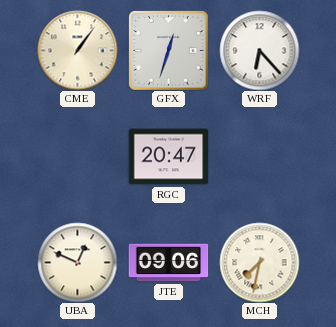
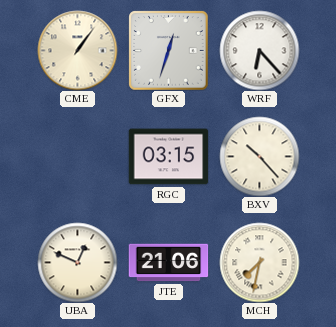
RGC: 20:47 -> 03:15
BXV: none -> 10:23
JTE: 09:06 -> 21:06
